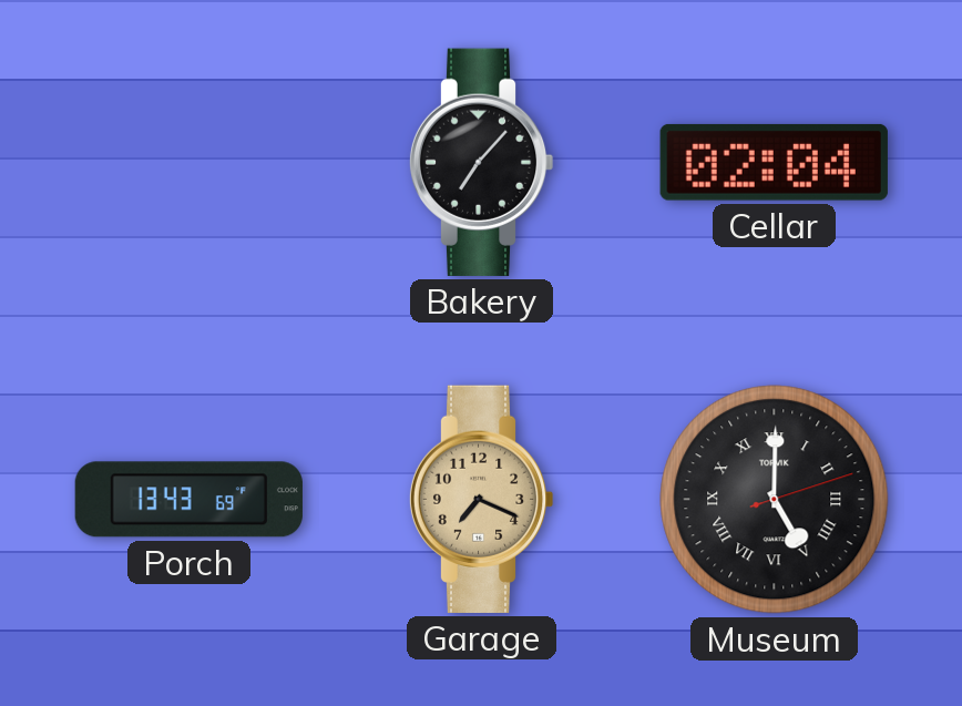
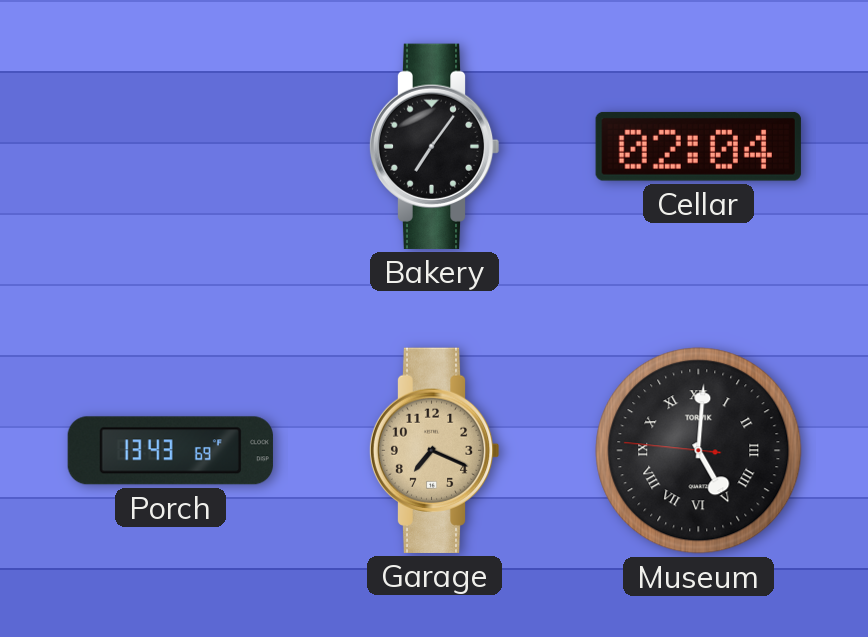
Bakery: 7:07 -> 7:06
Museum: 5:00:12 -> 5:00:46
